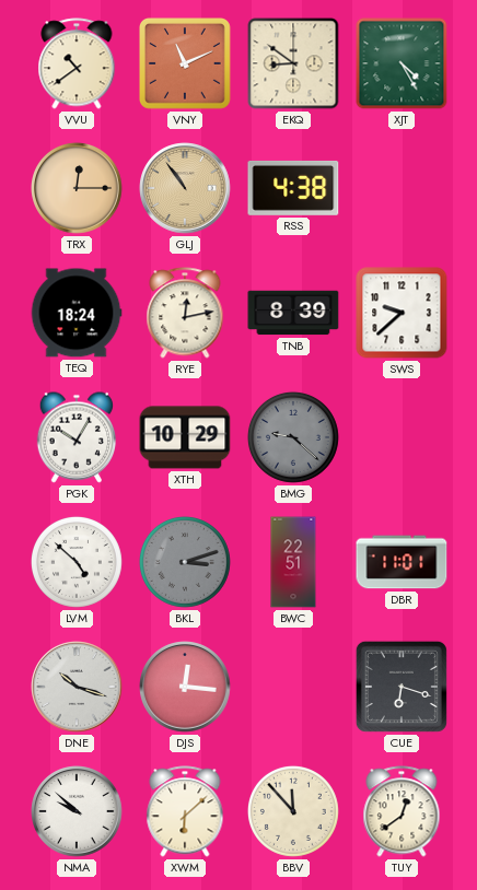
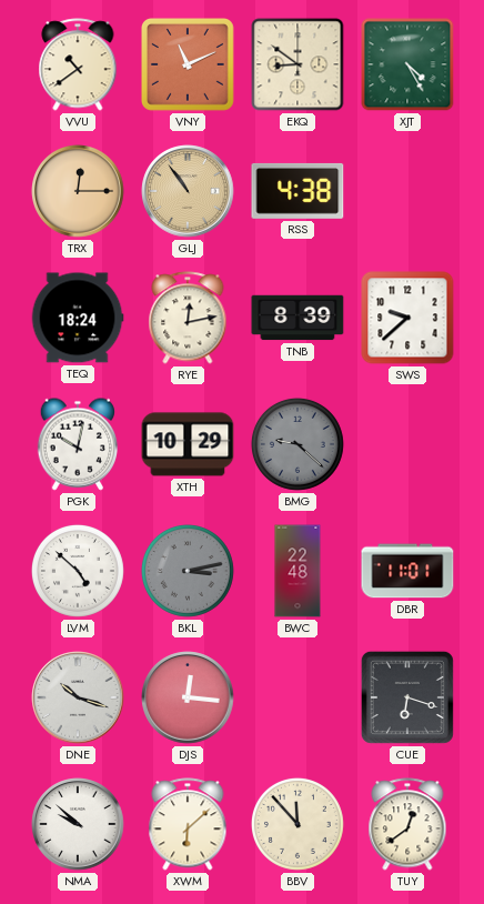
PGK: 10:05 -> 10:02
BKL: 3:12 -> 3:13
BWC: 22:51 -> 22:48
